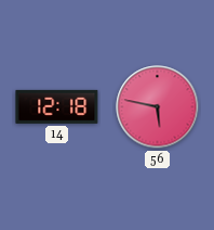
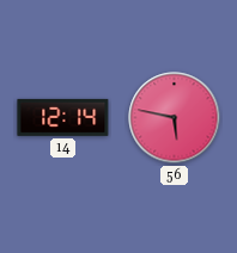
14: 12:18 -> 12:14
